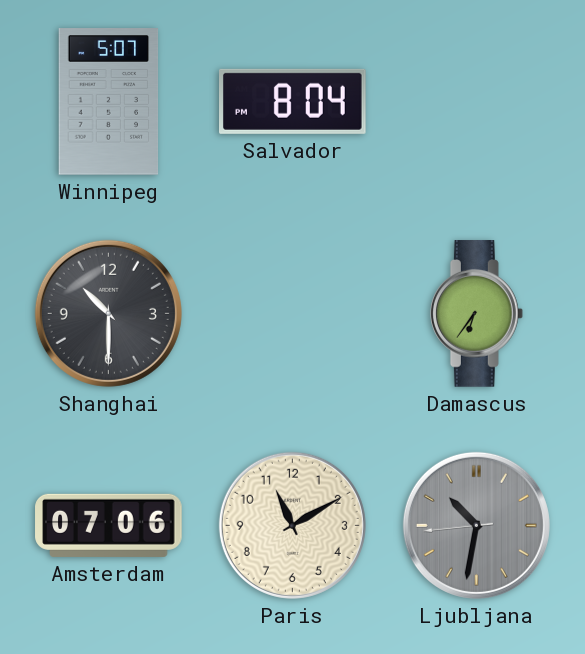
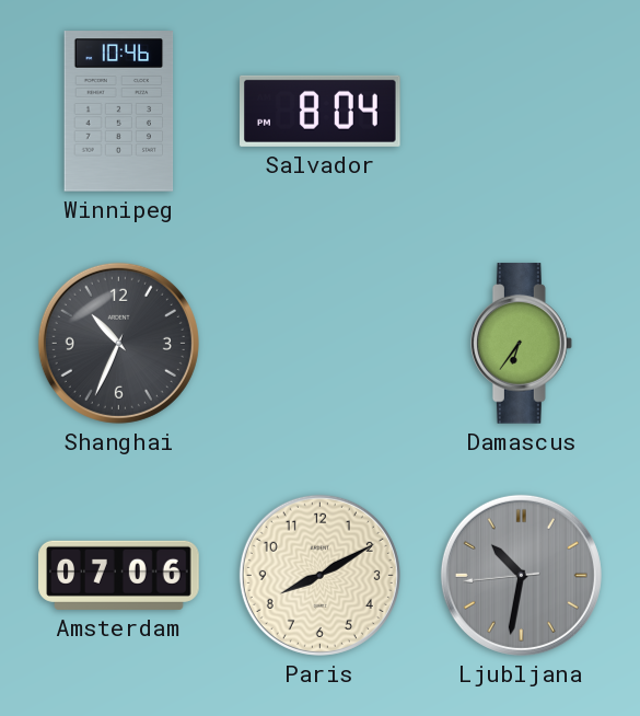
Winnipeg: 5:07 -> 10:46
Shanghai: 10:30 -> 10:34
Paris: 11:10 -> 8:10
